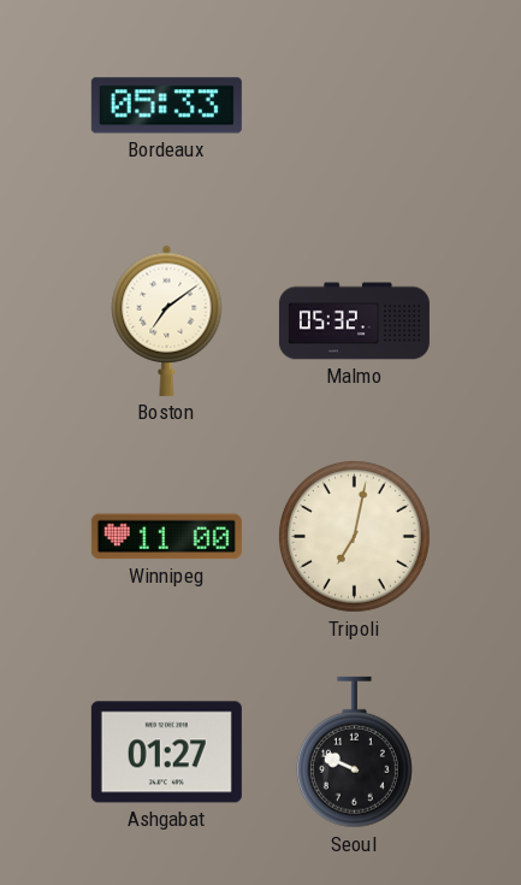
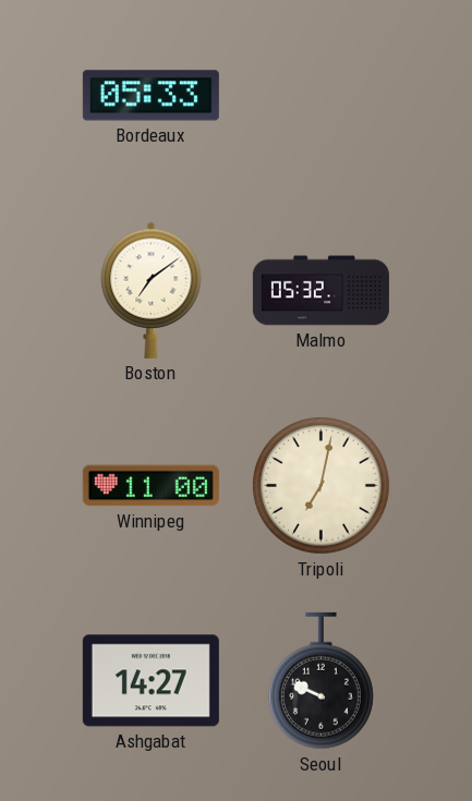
Ashgabat: 01:27 -> 14:27
